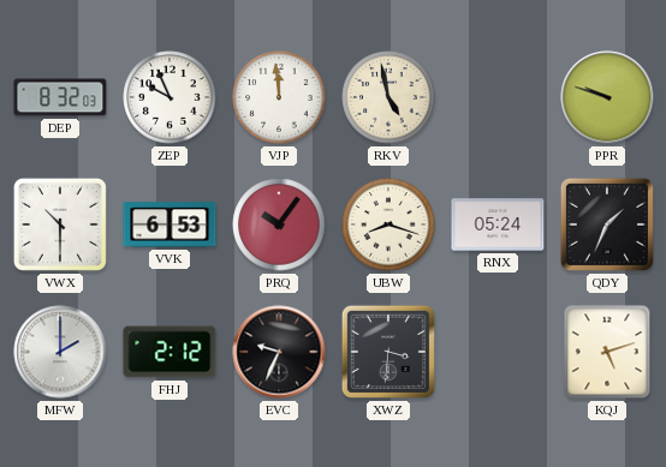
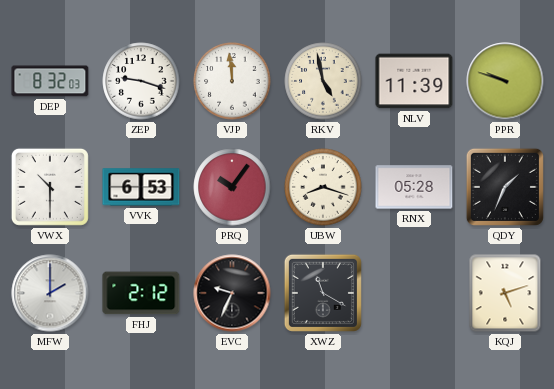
ZEP: 9:56 -> 9:18
NLV: none -> 11:39
RNX: 05:24 -> 05:28
XWZ: 3:31 -> 11:20
